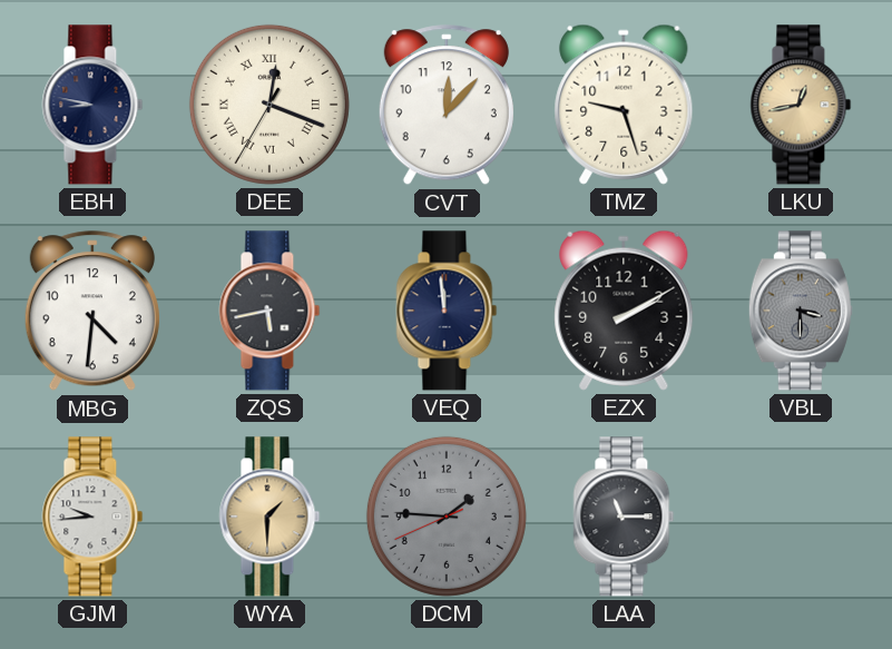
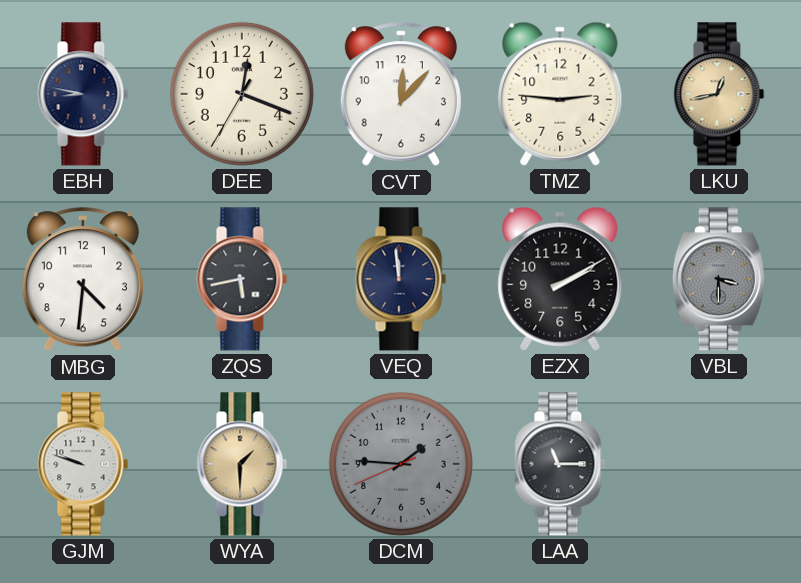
DEE numerals: Roman -> Arabic
TMZ: 9:27 -> 2:46
GJM: 9:44 -> 9:48
